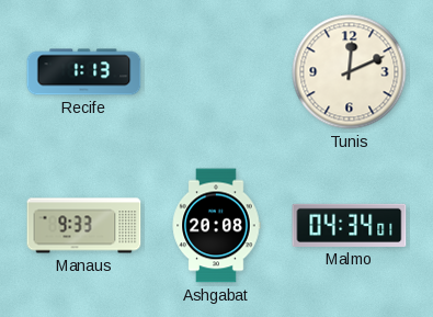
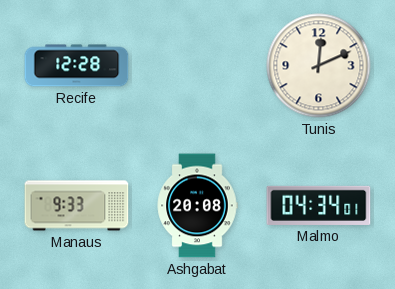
Recife: 1:13 -> 12:28
